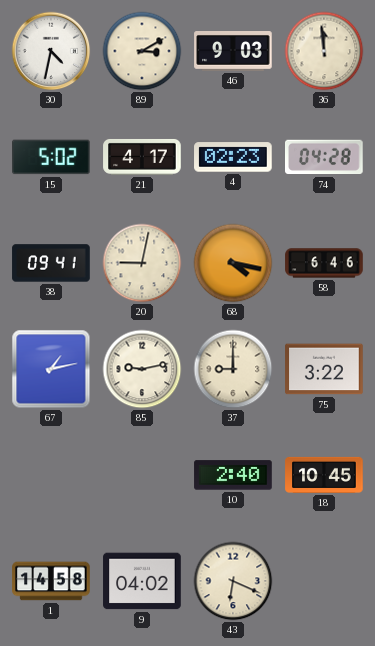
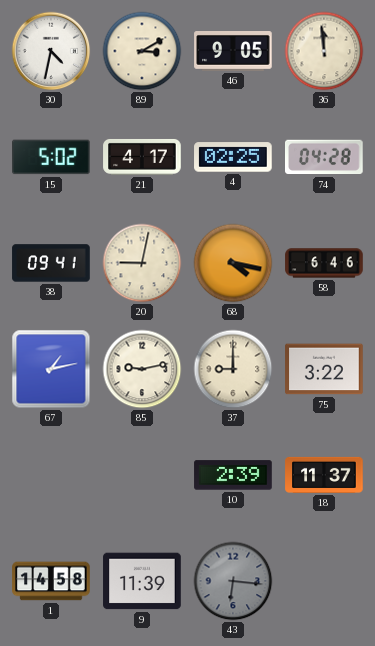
46: 9:03 -> 9:05
4: 02:23 -> 02:25
10: 2:40 -> 2:39
18: 10:45 -> 11:37
9: 04:02 -> 11:39
43: 6:19 -> 6:16
43 dial: cream -> grey
